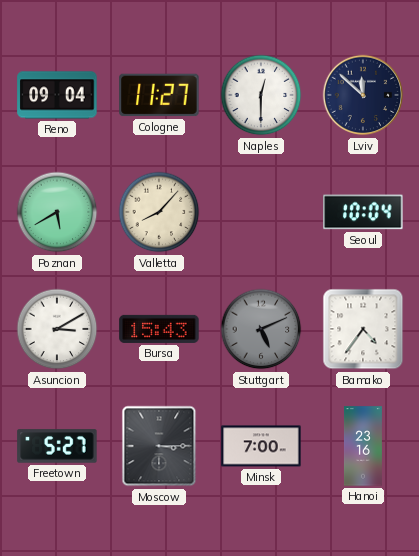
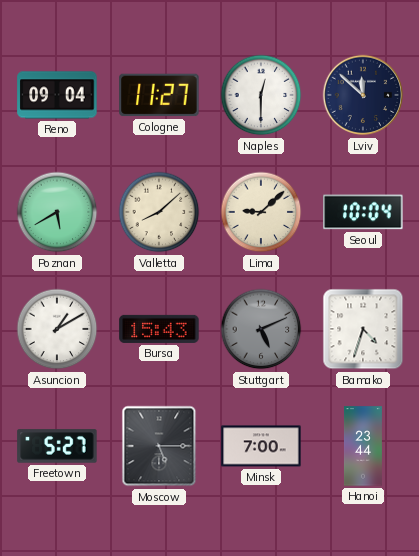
Valletta: 8:07 -> 8:08
Lima: none -> 9:08
Asuncion: 3:10 -> 1:10
Bamako: 4:36 -> 4:33
Moscow: 3:15 -> 5:15
Hanoi: 23:16 -> 23:44
